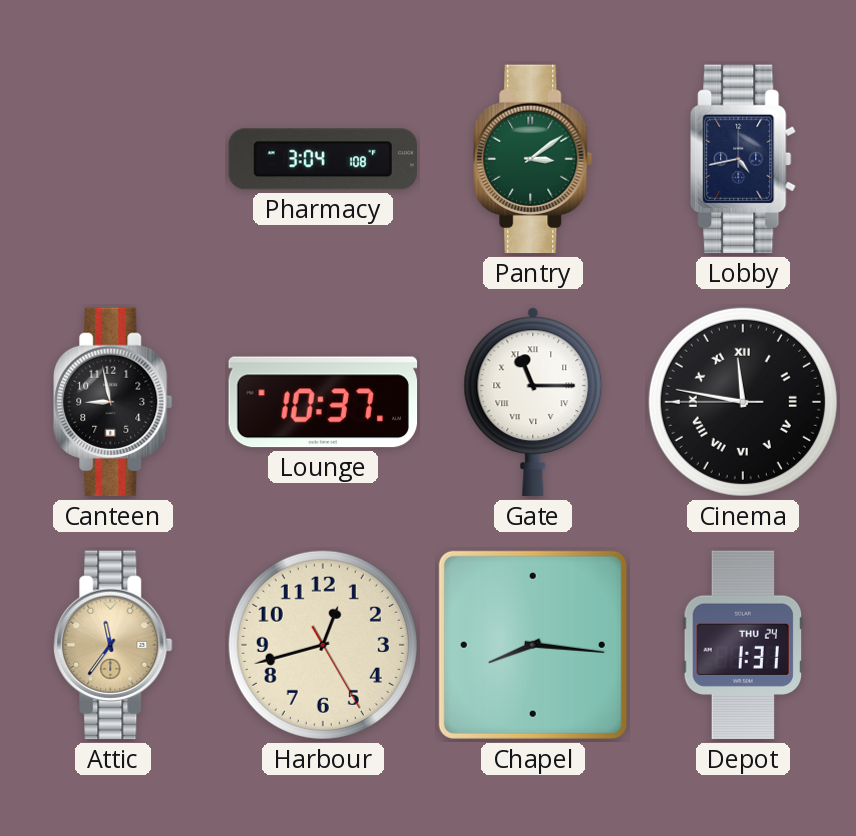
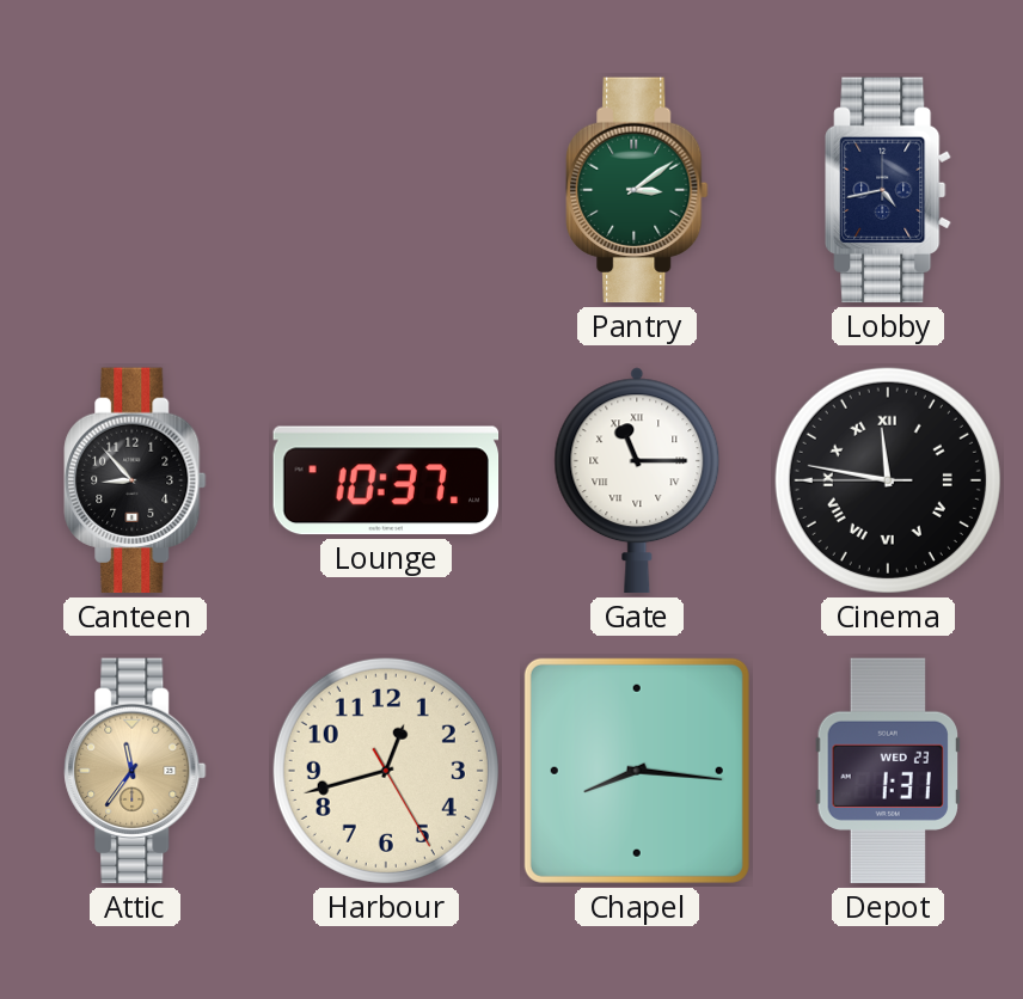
Pharmacy: 3:04 -> none
Canteen: 8:58 -> 8:53
Depot date: THU 24 -> WED 23
